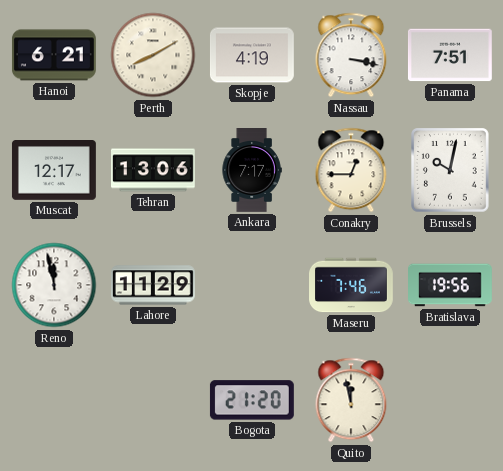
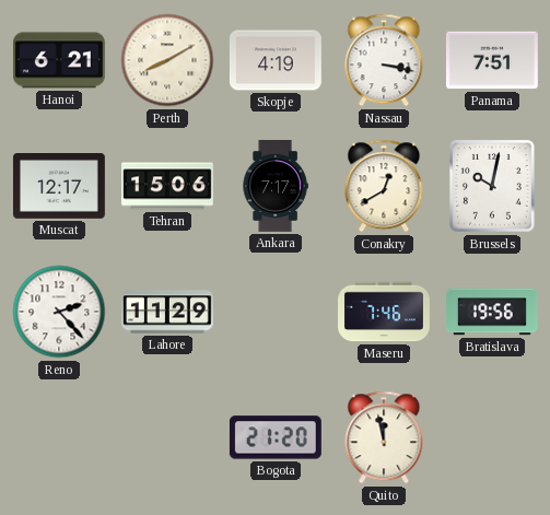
Tehran: 13:06 -> 15:06
Conakry: 12:45 -> 12:40
Reno: 11:58 -> 2:23
